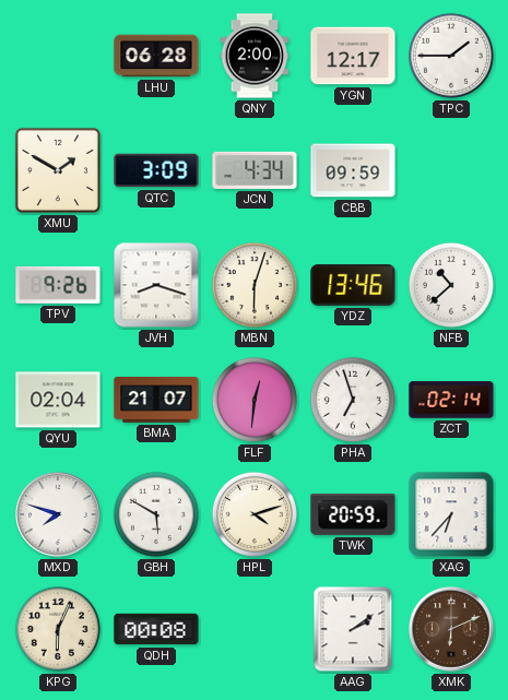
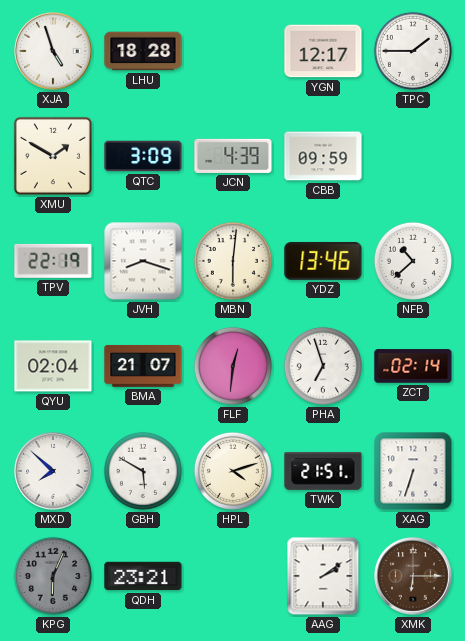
XJA: none -> 4:57
LHU: 06:28 -> 18:28
QNY: 2:00 -> none
JCN: 4:34 -> 4:39
TPV: 9:26 -> 22:19
MBN: 6:03 -> 6:01
MXD: 7:48 -> 7:52
TWK: 20:59 -> 21:51
XAG: 6:37 -> 6:33
KPG dial: cream -> grey
QDH: 00:08 -> 23:21
XMK: 6:11 -> 6:15
